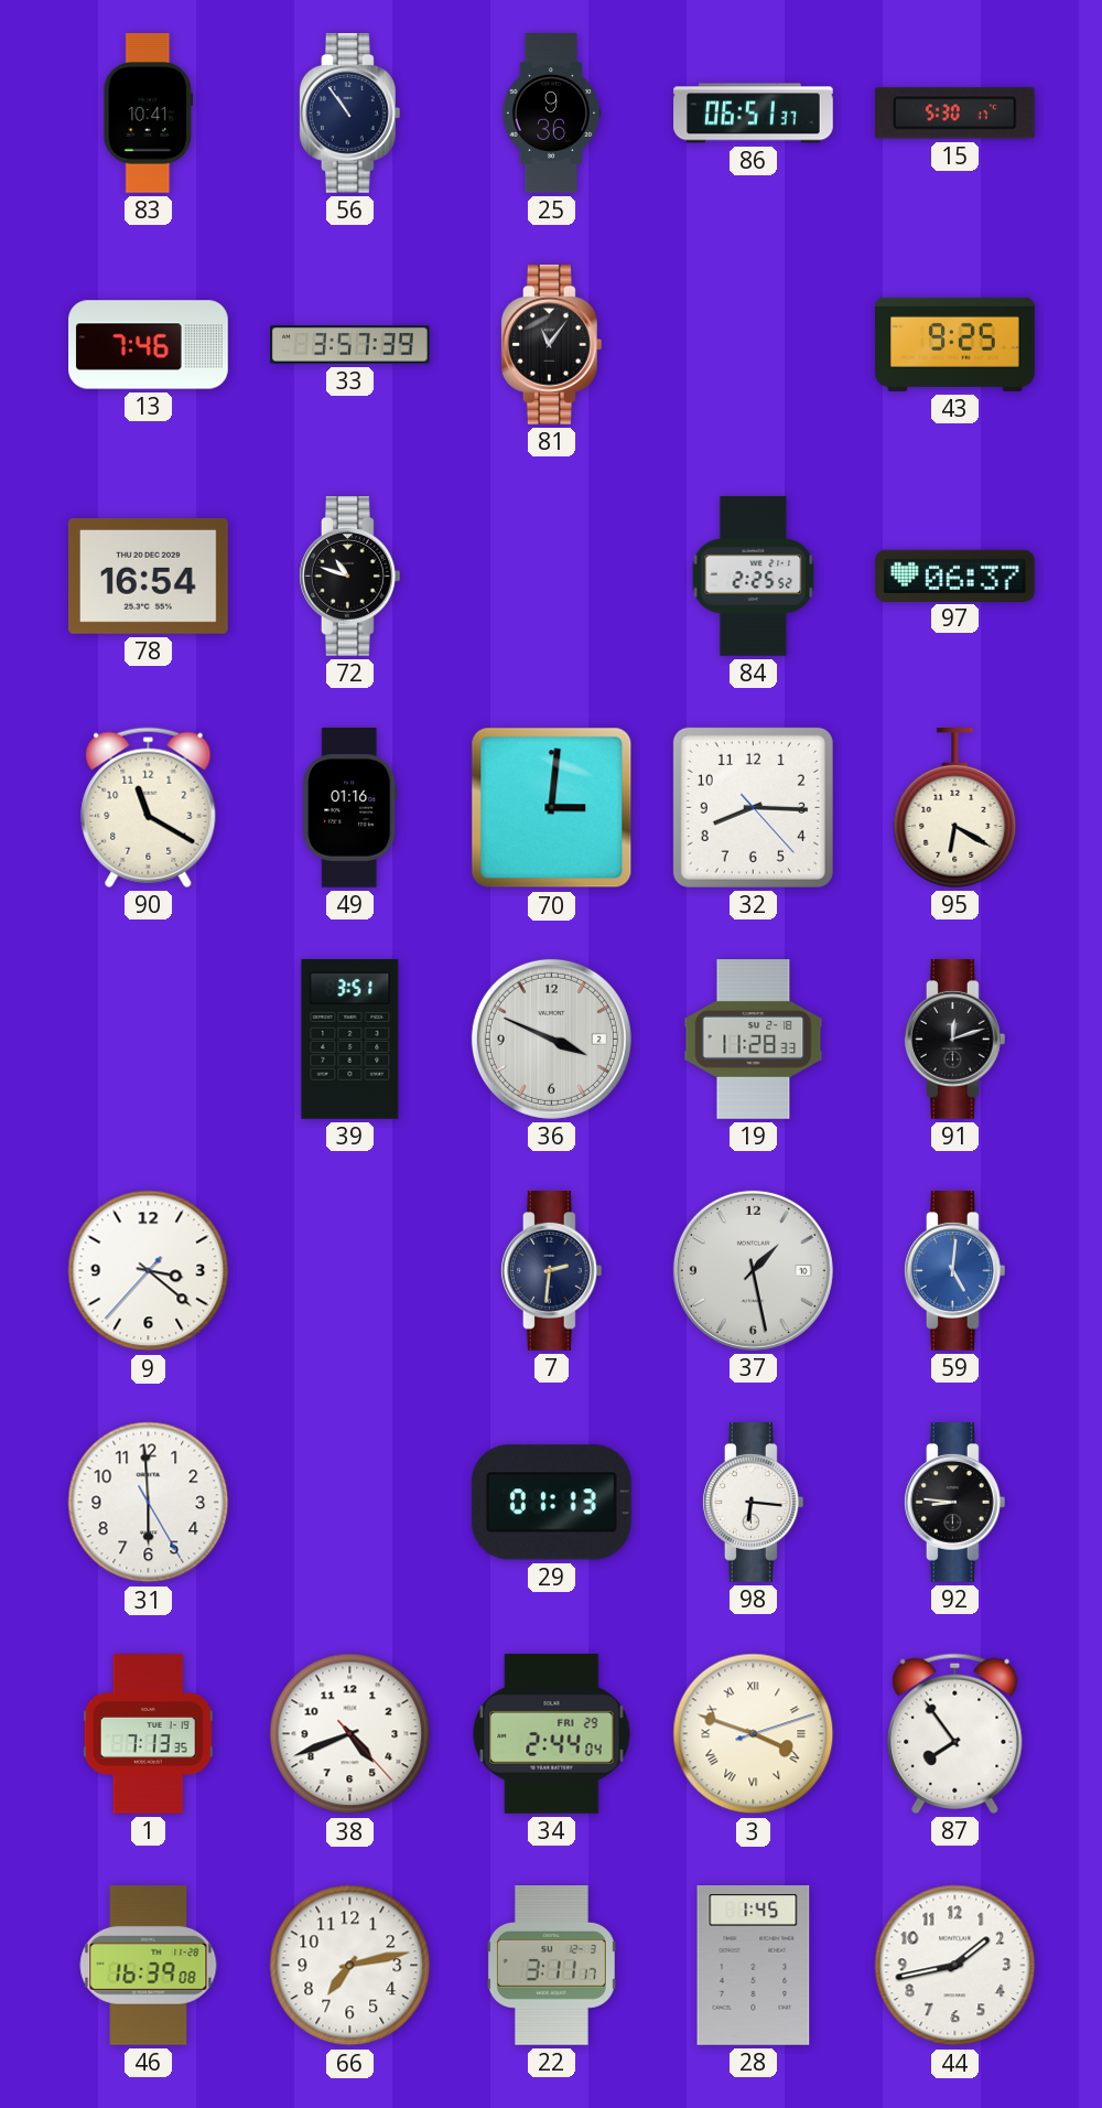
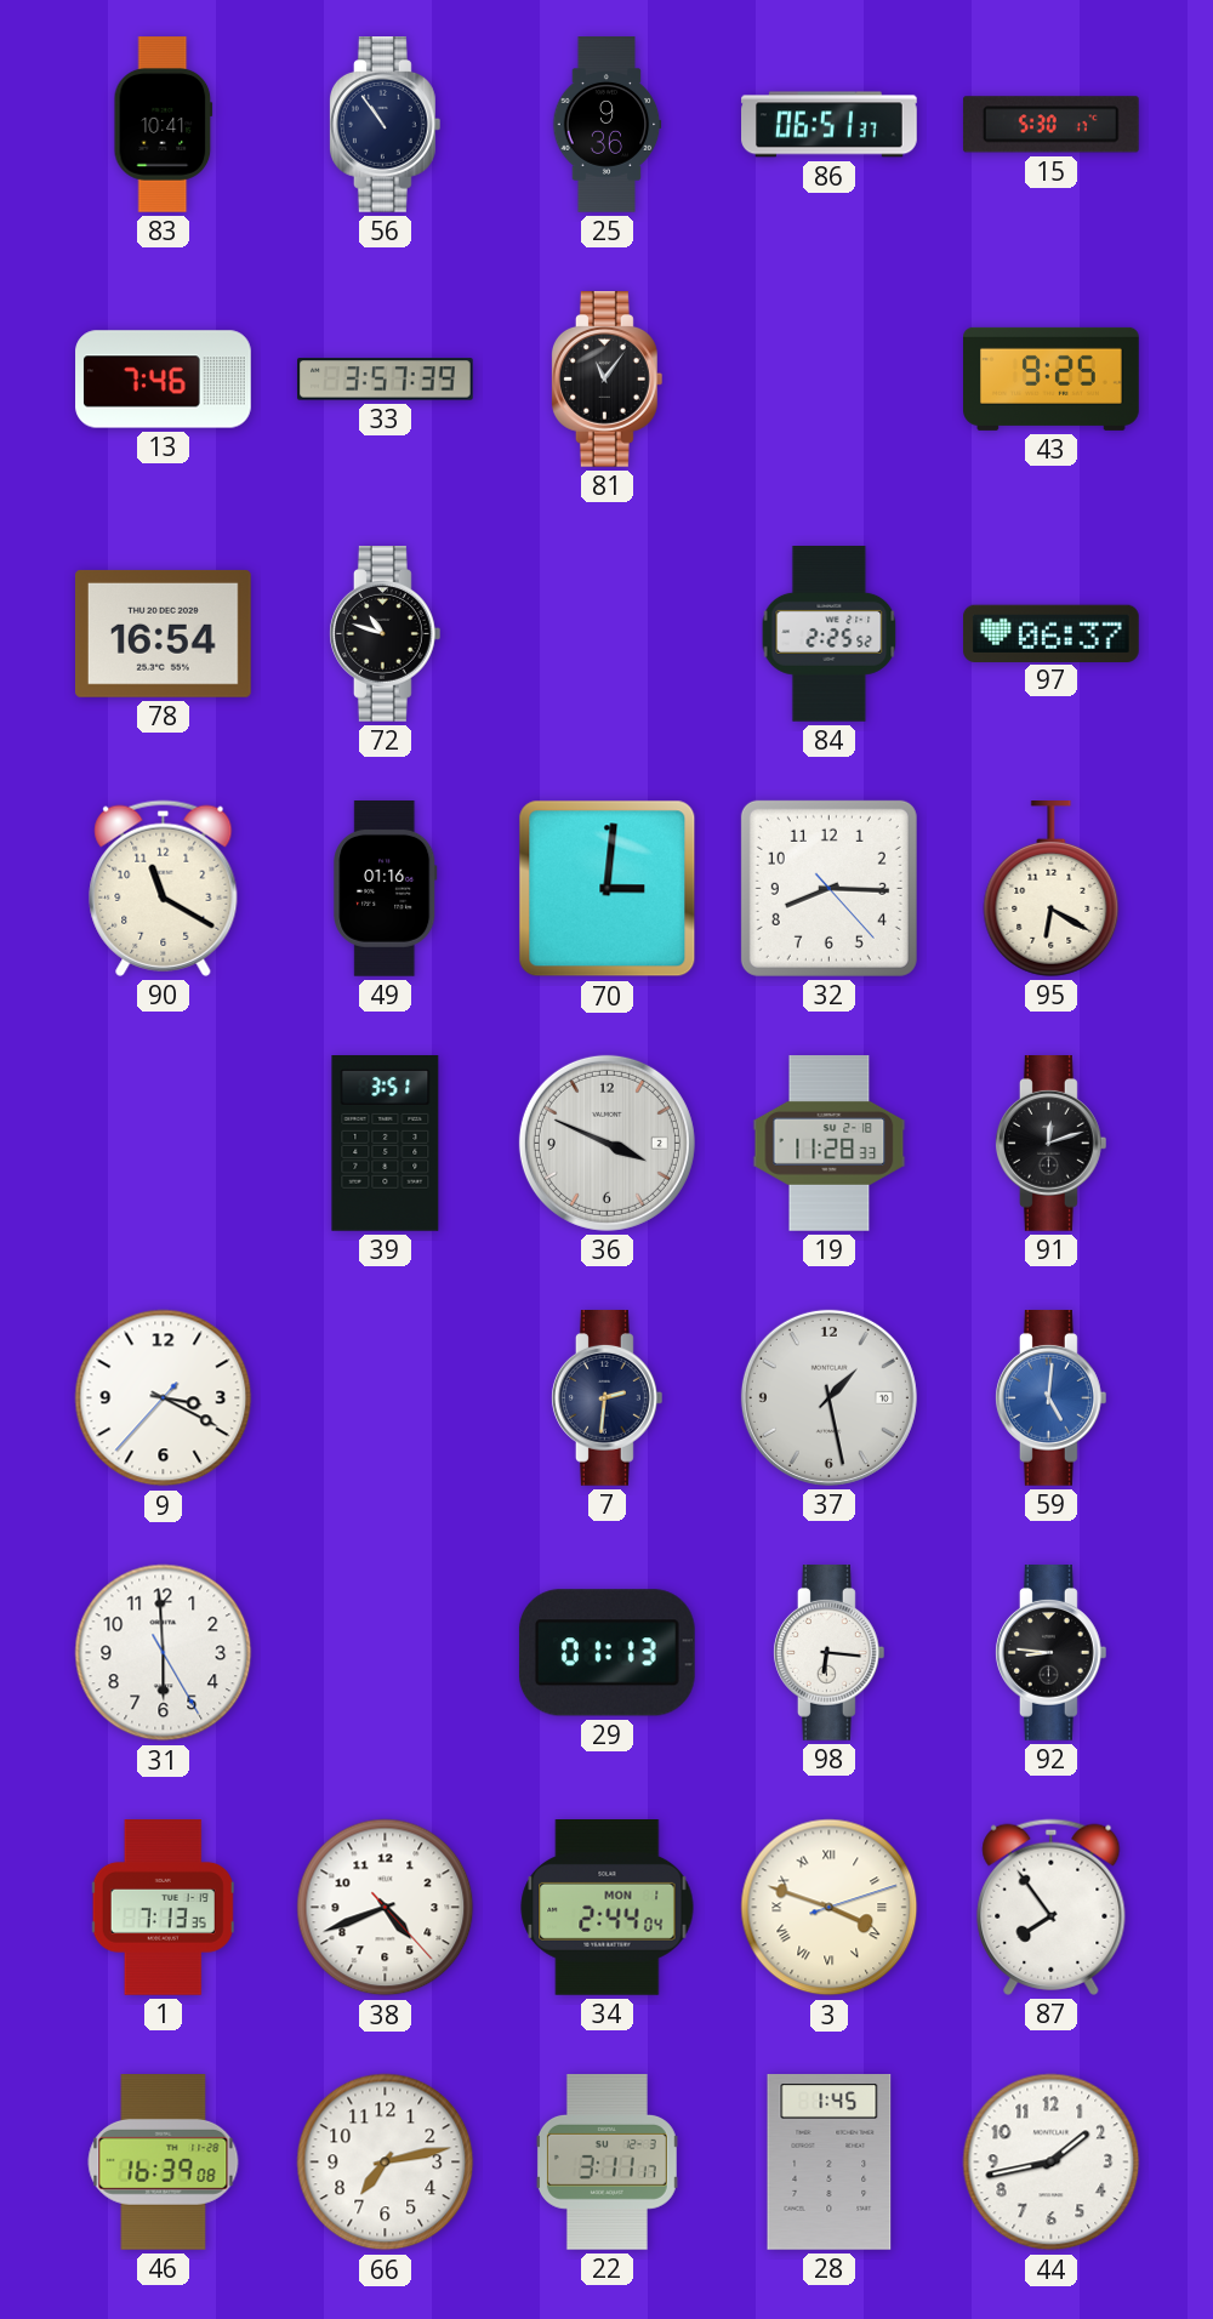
9: 3:21 -> 3:19
34 date: FRI 29 -> MON 1
